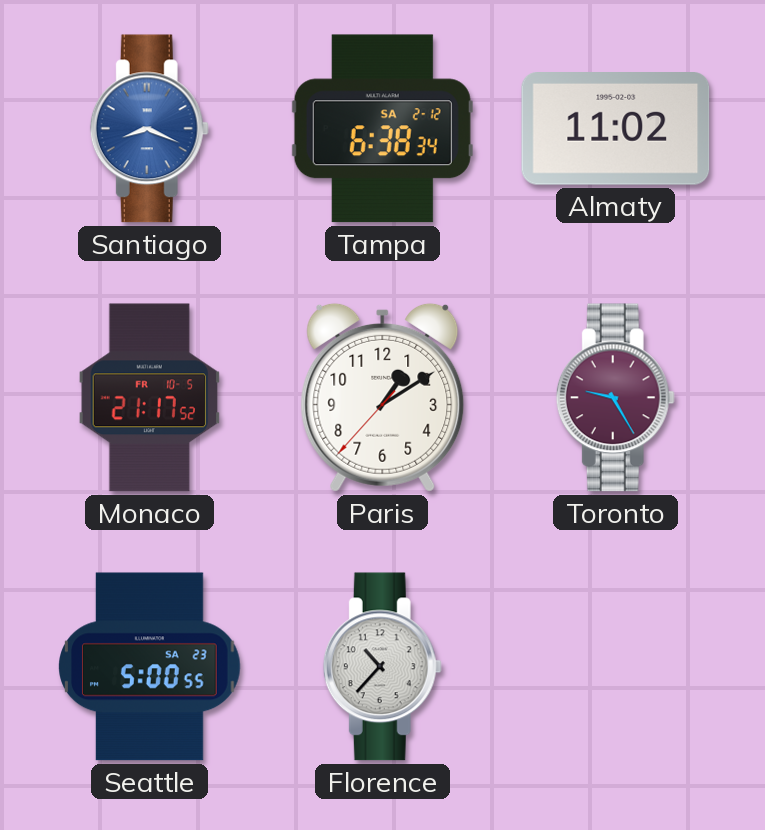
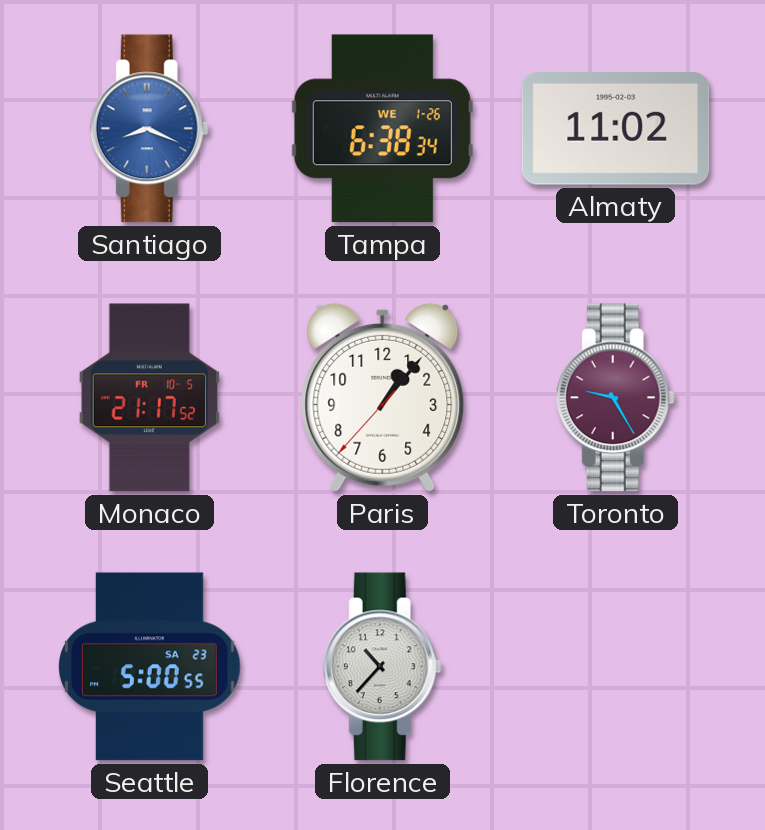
Tampa date: SA 2-12 -> WE 1-26
Paris: 1:09 -> 1:06
